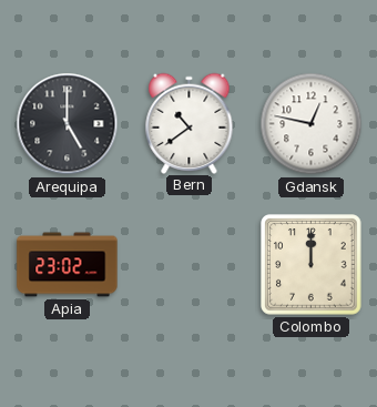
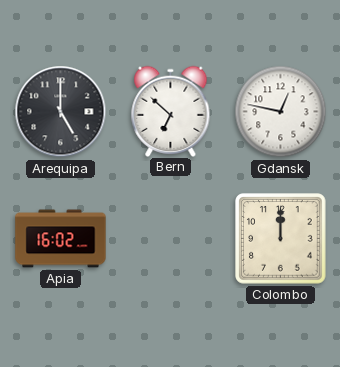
Bern: 10:39 -> 6:52
Apia: 23:02 -> 16:02
